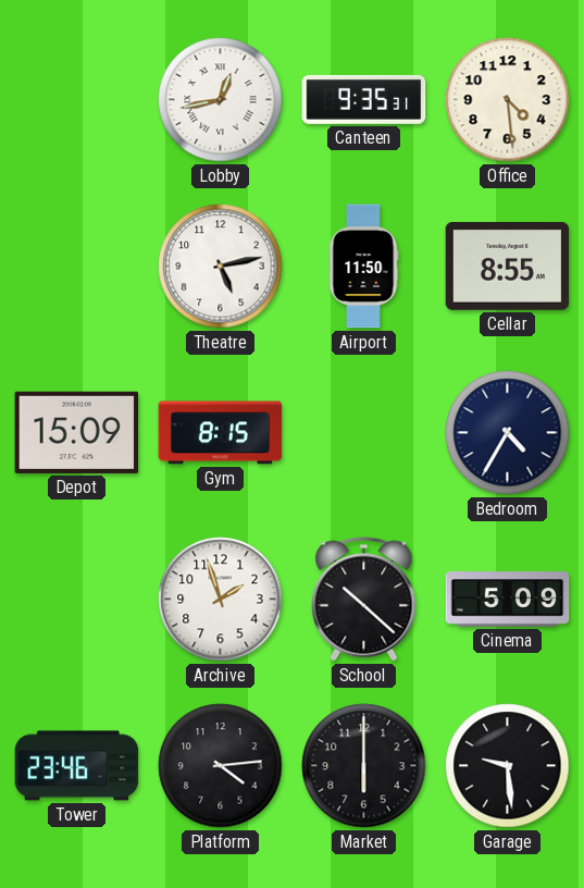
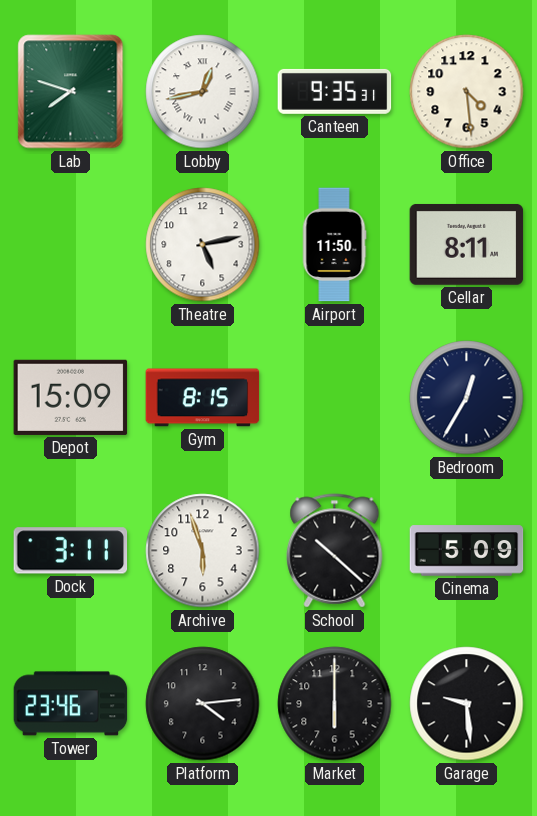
Lab: none -> 7:48
Cellar: 8:55 -> 8:11
Bedroom: 4:35 -> 12:35
Dock: none -> 3:11
Archive: 1:57 -> 5:57
